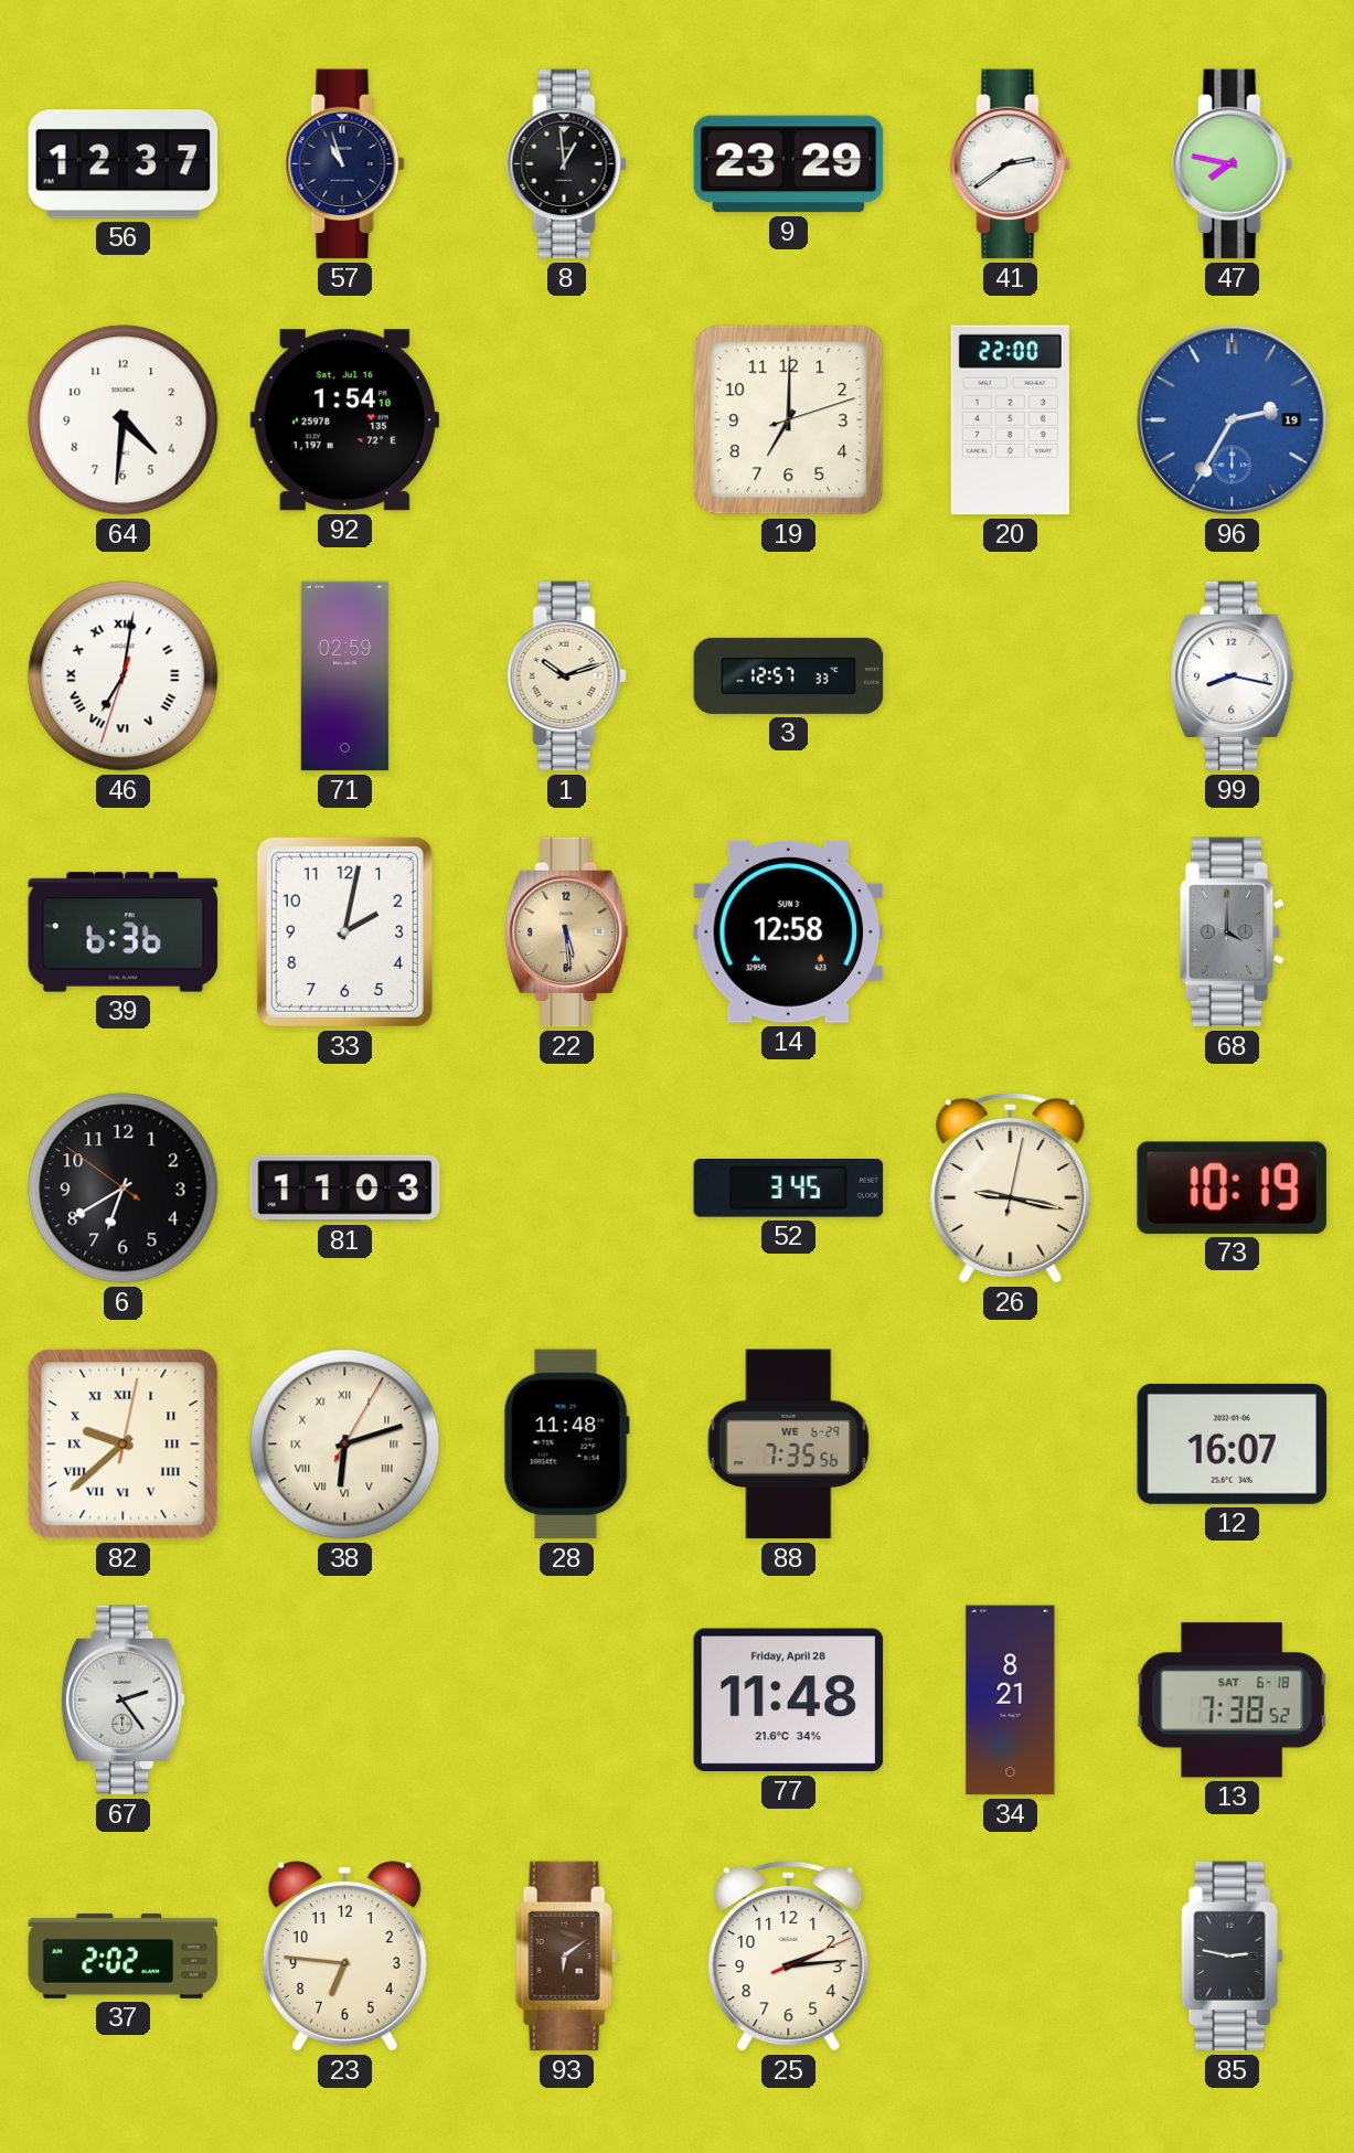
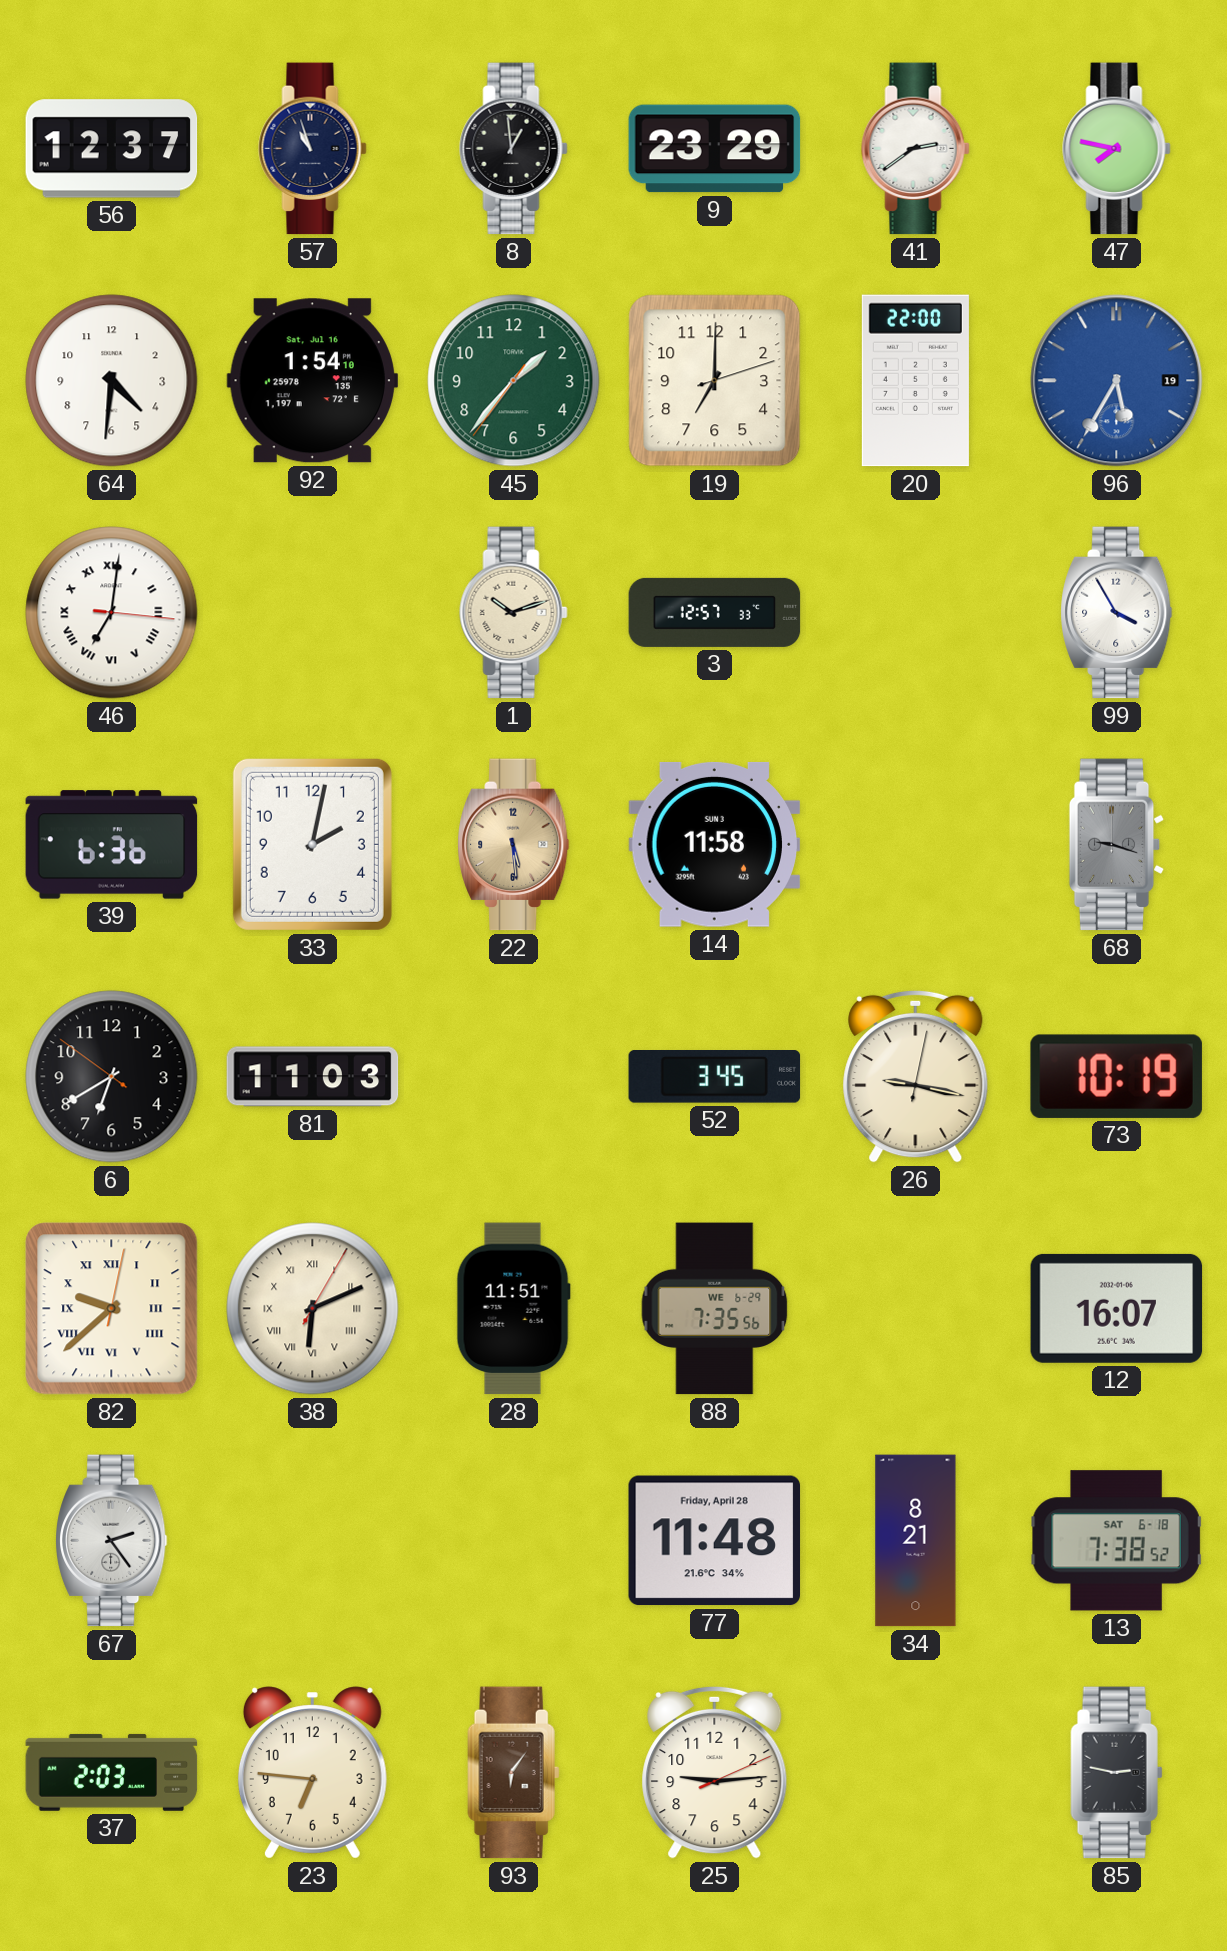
45: none -> 1:36
96: 2:35 -> 5:35
46: 7:01:33 -> 7:01:16
71: 02:59 -> none
99: 8:17 -> 3:55
14: 12:58 -> 11:58
68: 4:00 -> 9:18
38: 6:12 -> 6:11
28: 11:48 -> 11:51
37: 2:02 -> 2:03
93: 6:09 -> 6:06
25: 2:14 -> 9:14
